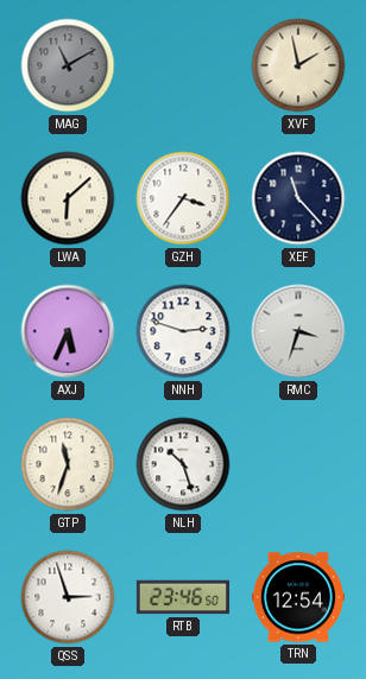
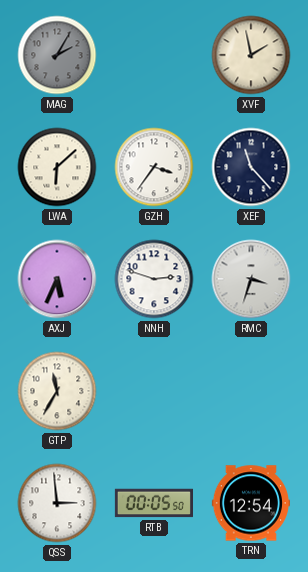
MAG: 11:10 -> 2:05
GTP: 11:33 -> 11:35
NLH: 10:27 -> none
QSS: 2:57 -> 2:59
RTB: 23:46 -> 00:05
